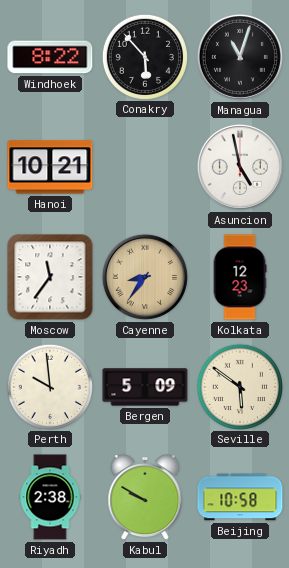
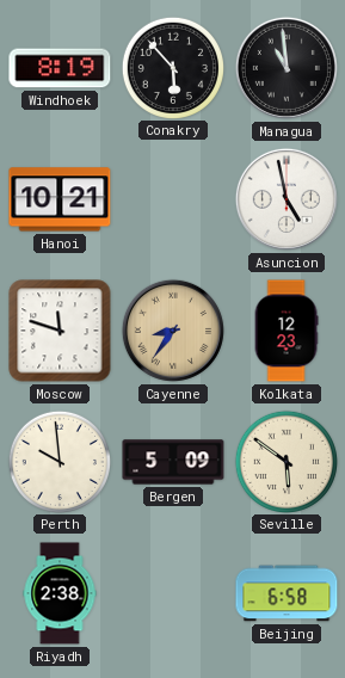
Windhoek: 8:22 -> 8:19
Managua: 11:03 -> 10:59
Moscow: 11:36 -> 11:48
Kabul: 9:50 -> none
Beijing: 10:58 -> 6:58
